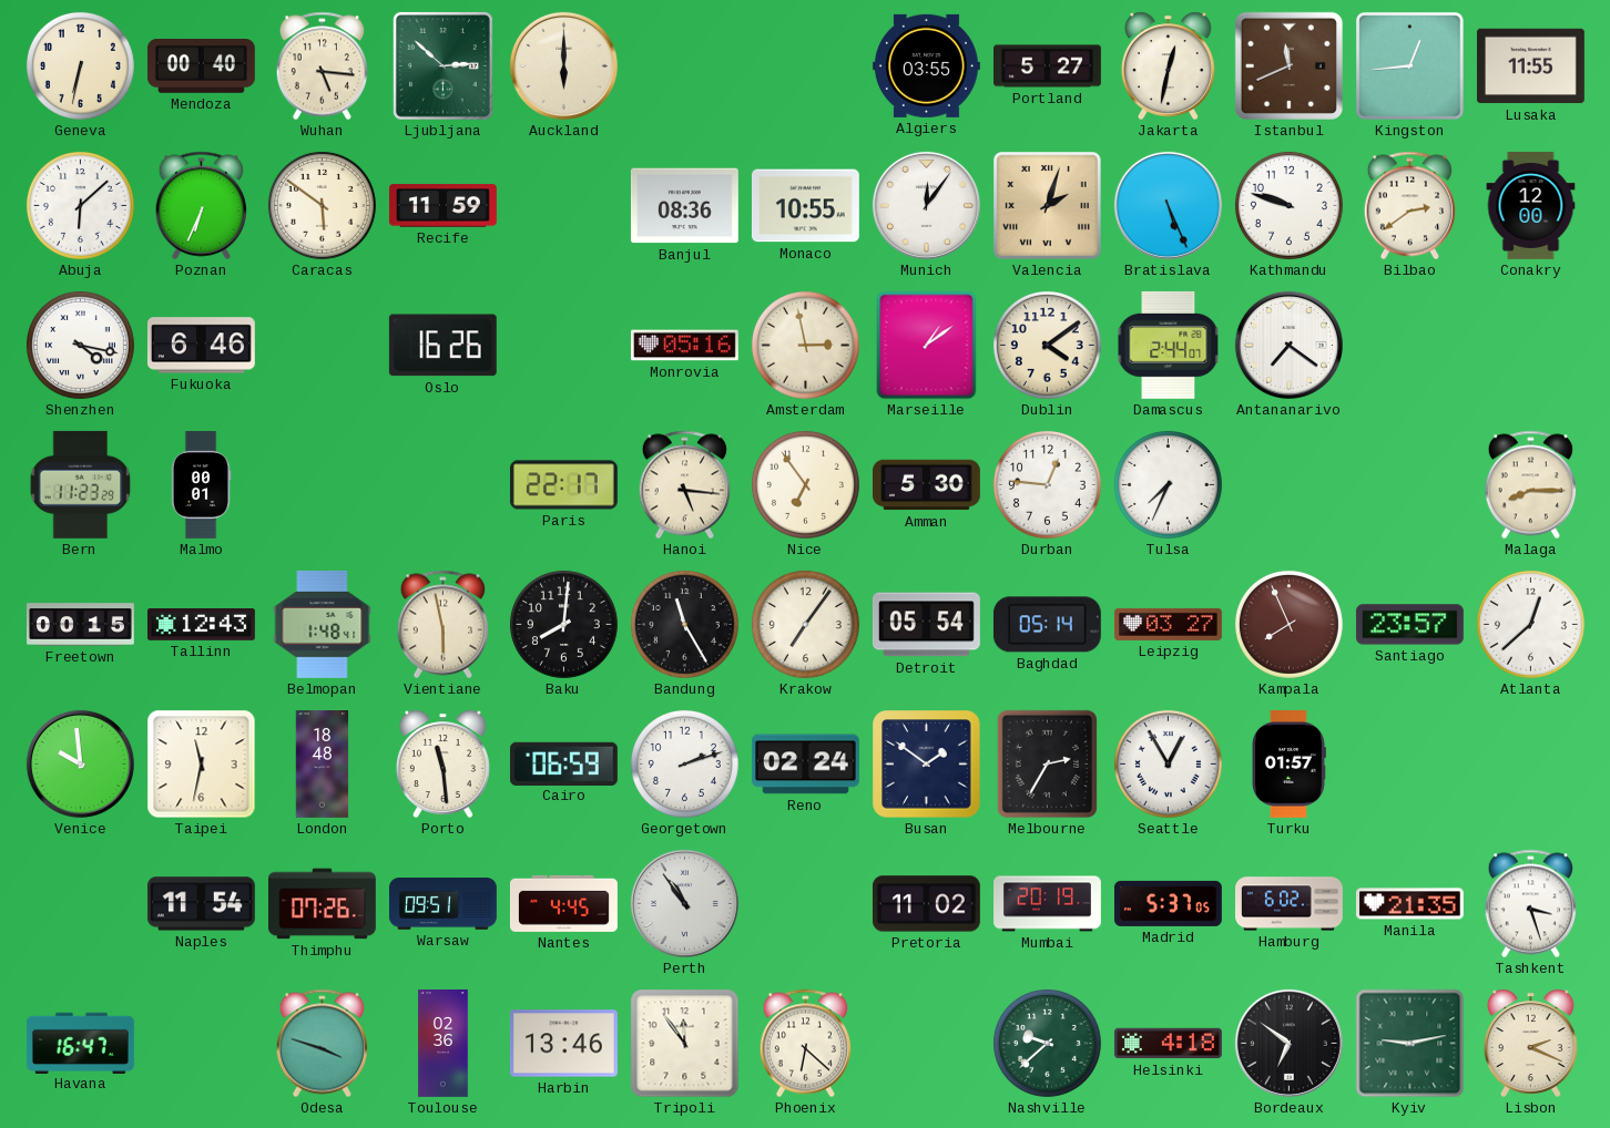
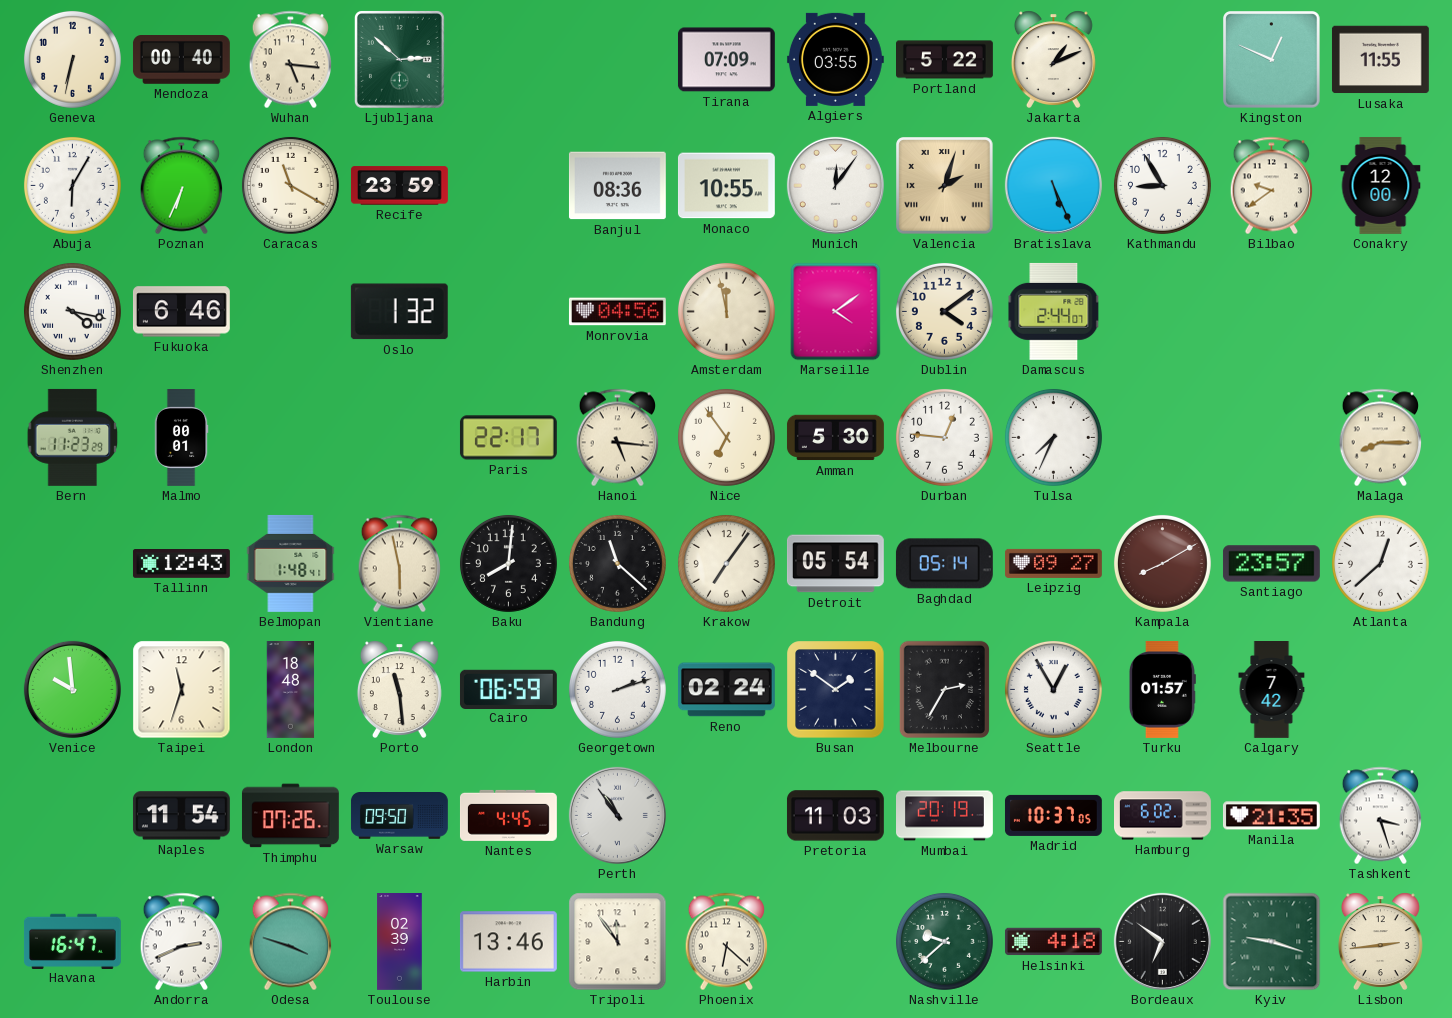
Auckland: 6:00 -> none
Tirana: none -> 07:09
Portland: 5:27 -> 5:22
Jakarta: 12:32 -> 1:11
Istanbul: 11:41 -> none
Kingston: 12:44 -> 12:49
Abuja: 6:08 -> 6:05
Caracas: 5:51 -> 11:20
Recife: 11:59 -> 23:59
Kathmandu: 9:48 -> 8:55
Bilbao: 2:39 -> 9:39
Oslo: 16:26 -> 1:32
Monrovia: 05:16 -> 04:56
Amsterdam: 2:58 -> 11:58
Marseille: 1:09 -> 4:09
Antananarivo: 7:21 -> none
Freetown: 00:15 -> none
Bandung: 11:25 -> 11:22
Leipzig: 03:27 -> 09:27
Kampala: 7:56 -> 8:10
Taipei: 11:32 -> 11:33
Calgary: none -> 7:42
Warsaw: 09:51 -> 09:50
Pretoria: 11:02 -> 11:03
Madrid: 5:37 -> 10:37
Andorra: none -> 2:41
Toulouse: 02:36 -> 02:39
Kyiv: 9:13 -> 9:18
Lisbon: 2:19 -> 2:44
